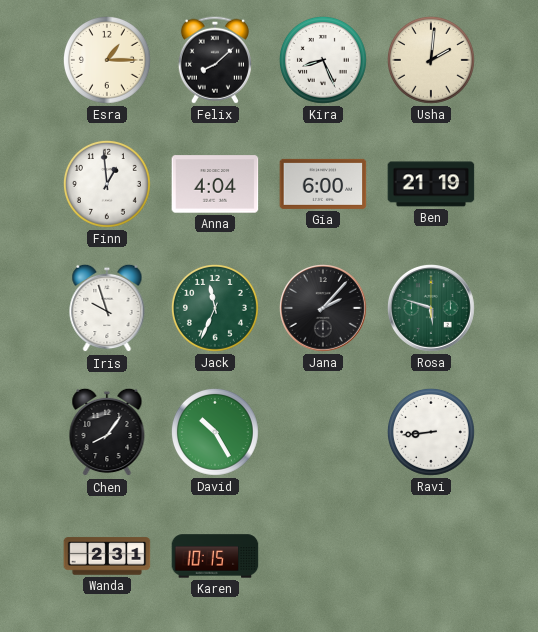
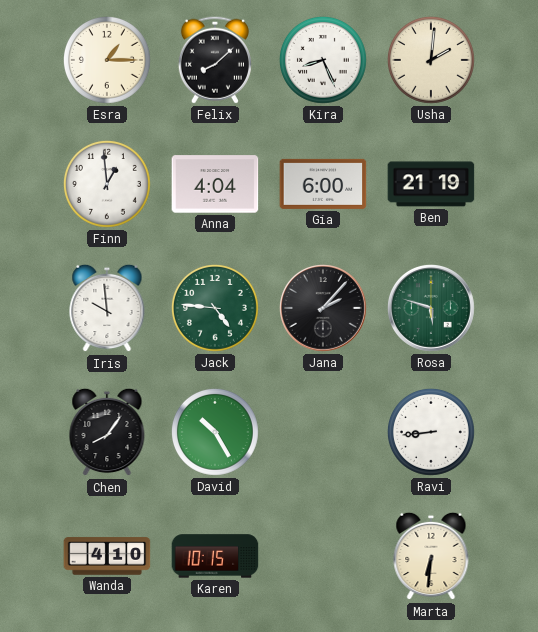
Iris: 9:57 -> 9:59
Jack: 11:34 -> 4:46
Wanda: 2:31 -> 4:10
Marta: none -> 6:31
